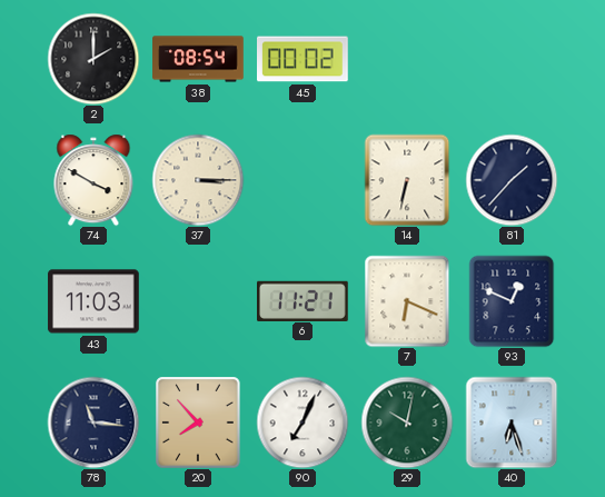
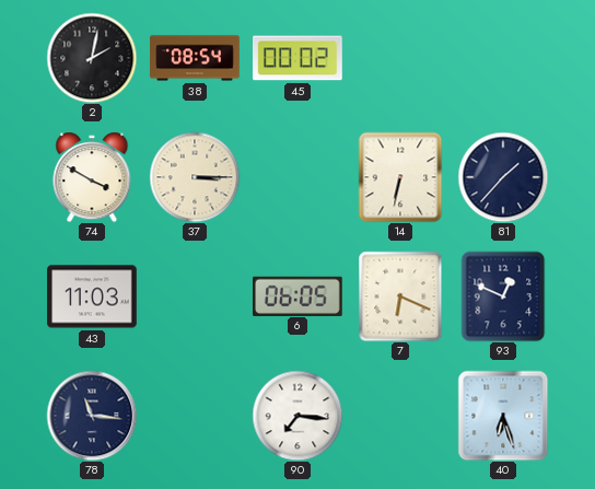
2: 2:00 -> 2:02
6: 11:21 -> 06:05
20: 7:53 -> none
90: 7:04 -> 7:16
29: 10:02 -> none
